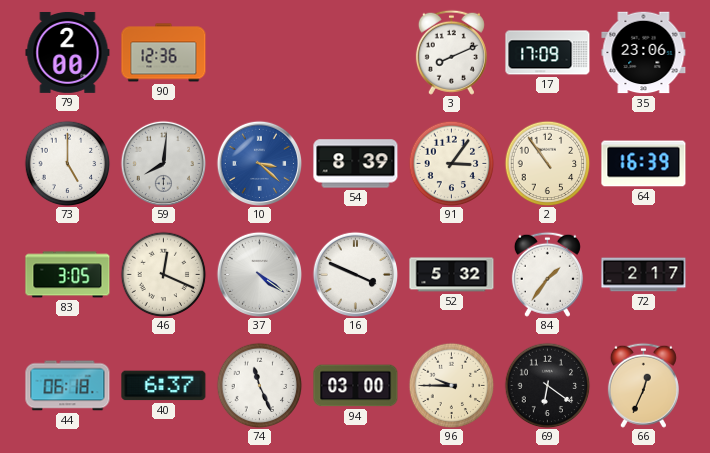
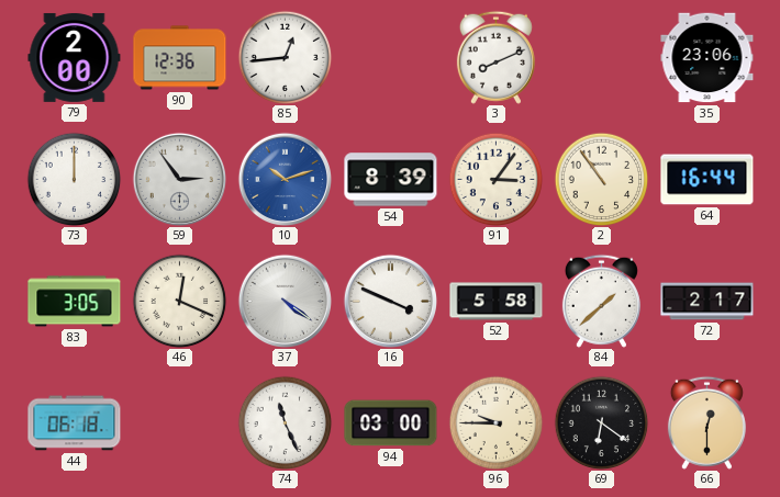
85: none -> 12:44
17: 17:09 -> none
73: 5:00 -> 12:00
59: 8:01 -> 2:54
10: 3:22 -> 10:12
64: 16:39 -> 16:44
52: 5:32 -> 5:58
84: 1:36 -> 1:38
40: 6:37 -> none
66: 12:34 -> 12:30
